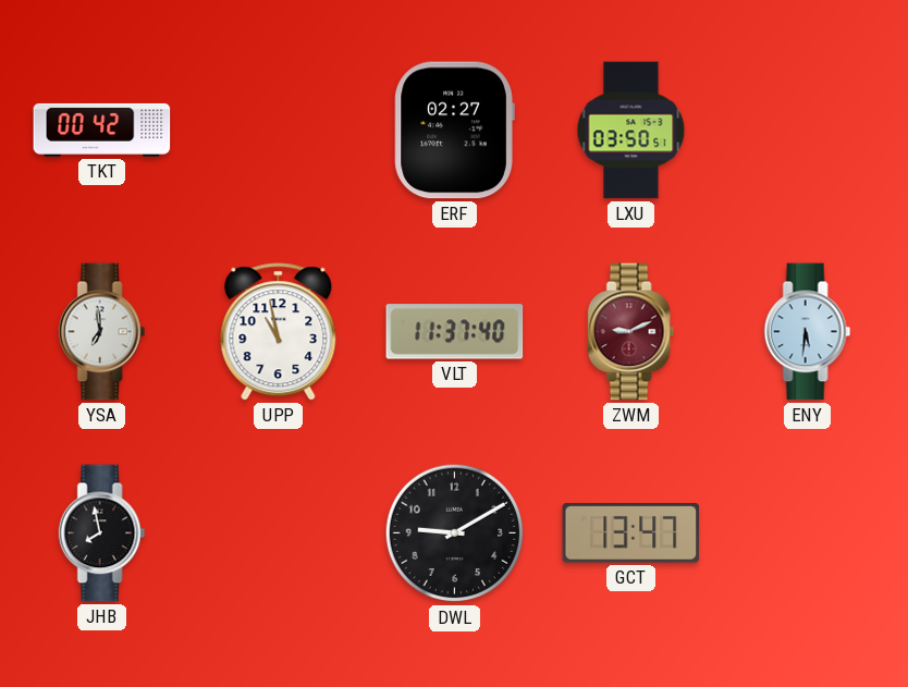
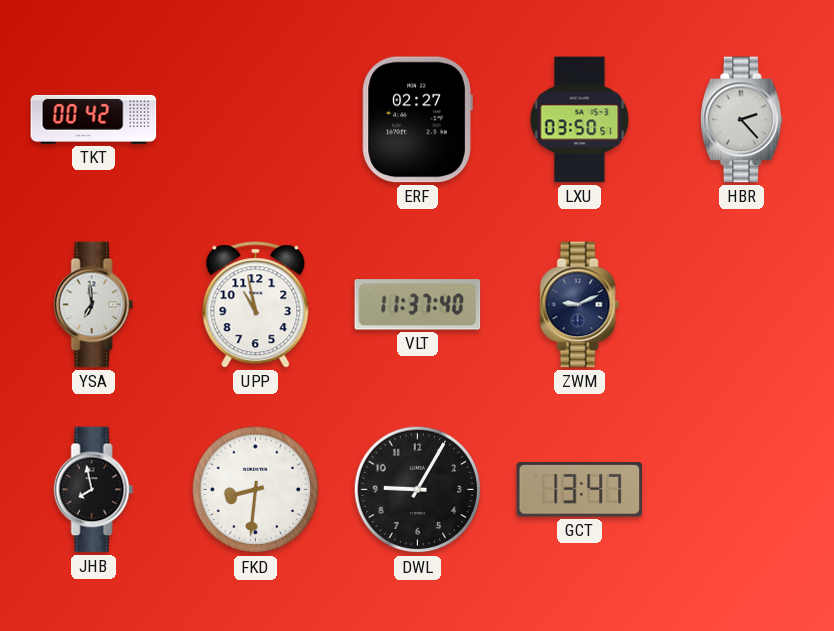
HBR: none -> 2:23
ZWM dial: burgundy -> navy
ENY: 5:31 -> none
FKD: none -> 8:31
DWL: 9:10 -> 9:05
